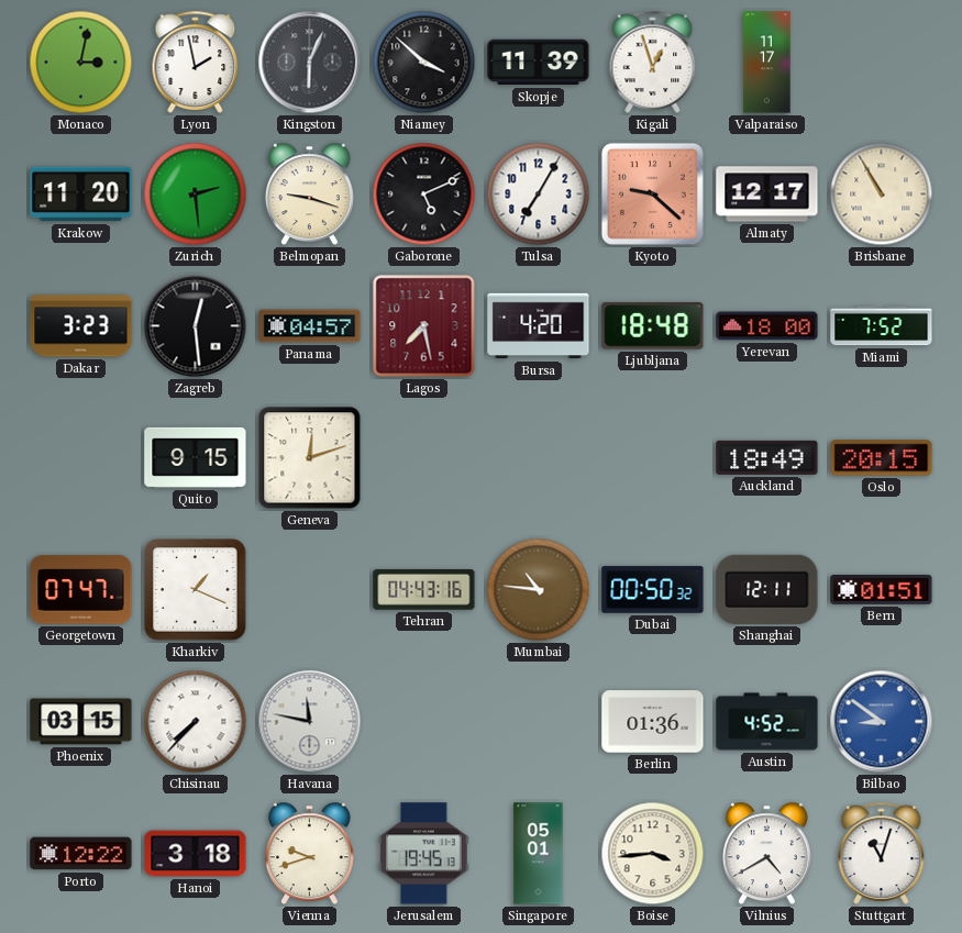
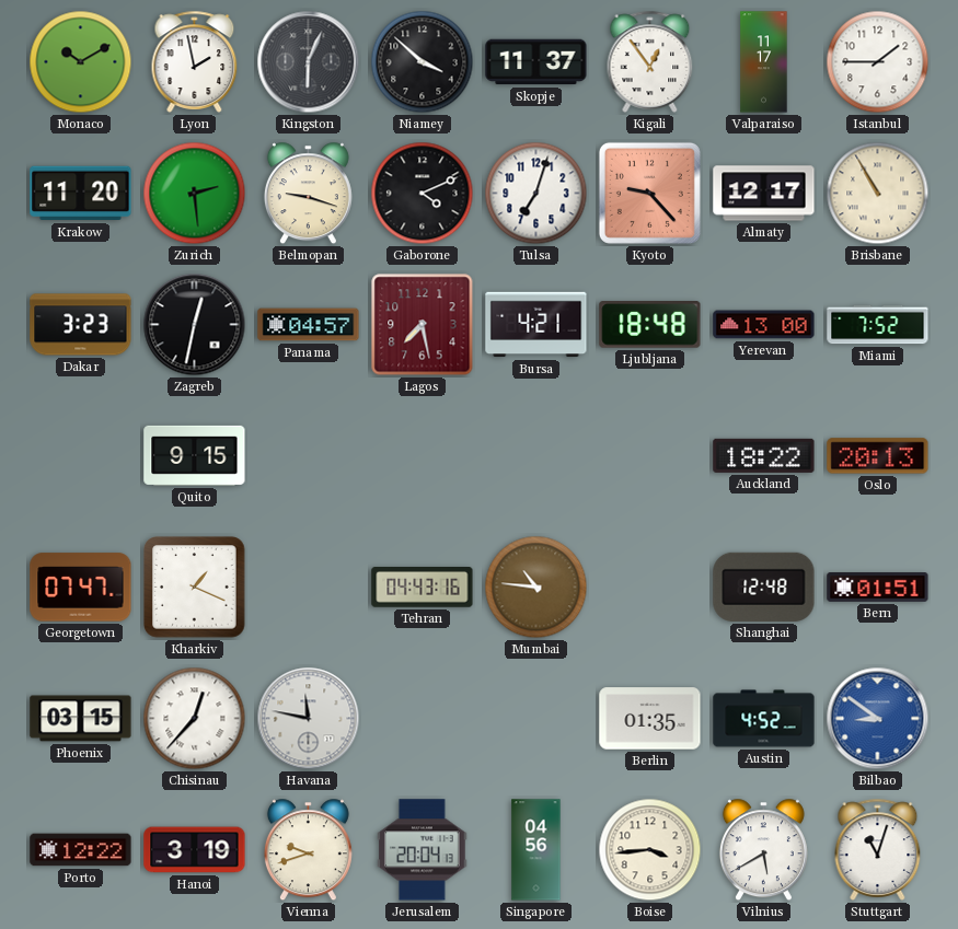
Monaco: 3:02 -> 10:10
Skopje: 11:39 -> 11:37
Kigali: 12:57 -> 12:54
Istanbul: none -> 1:45
Gaborone: 5:11 -> 4:11
Tulsa: 7:05 -> 7:03
Kyoto: 9:22 -> 9:23
Zagreb: 12:29 -> 12:32
Bursa: 4:20 -> 4:21
Yerevan: 18:00 -> 13:00
Geneva: 12:12 -> none
Auckland: 18:49 -> 18:22
Oslo: 20:15 -> 20:13
Dubai: 00:50 -> none
Shanghai: 12:11 -> 12:48
Chisinau: 7:37 -> 12:37
Berlin: 01:36 -> 01:35
Hanoi: 3:18 -> 3:19
Jerusalem: 19:45 -> 20:04
Singapore: 05:01 -> 04:56
Vilnius: 4:40 -> 5:40
